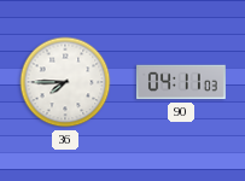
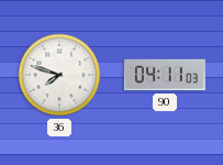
36: 7:45 -> 7:48
